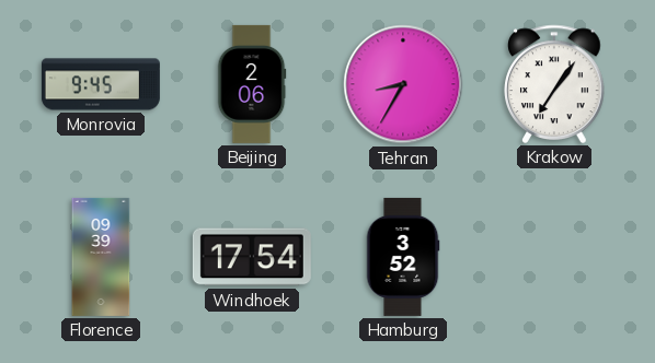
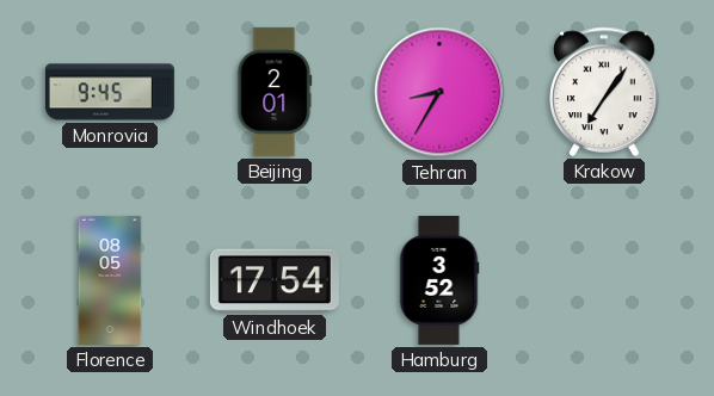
Beijing: 2:06 -> 2:01
Florence: 09:39 -> 08:05
